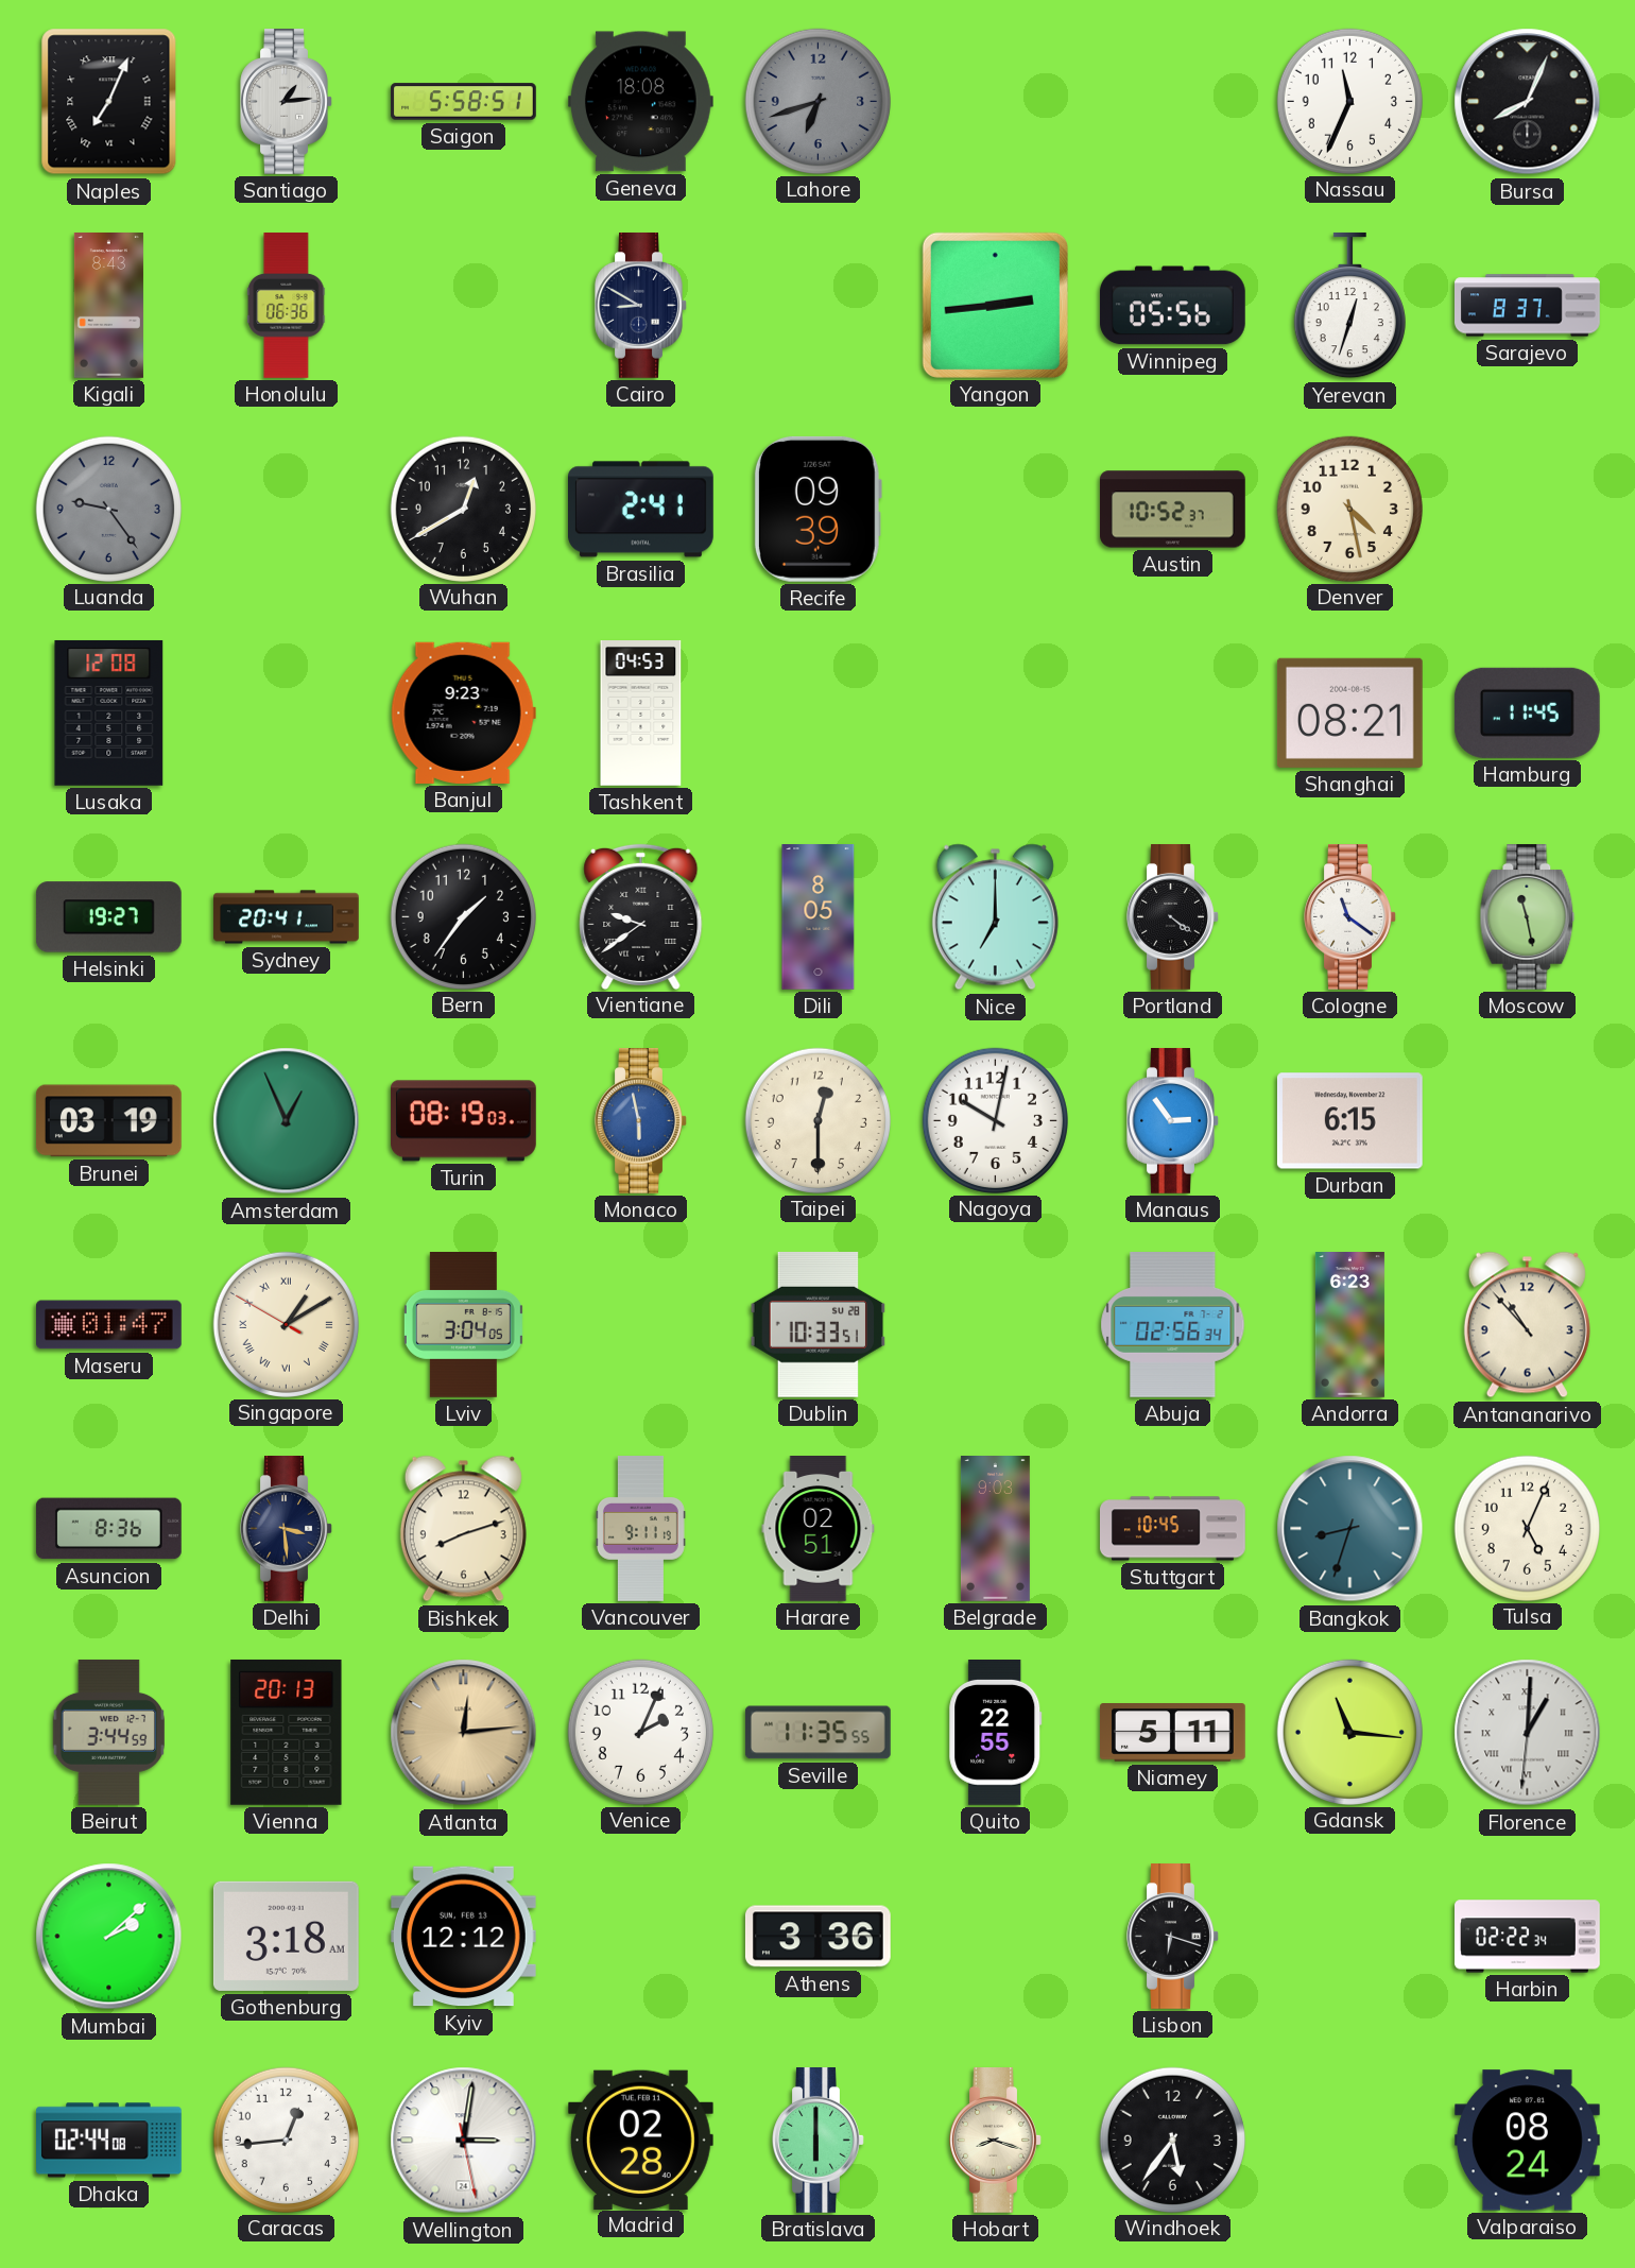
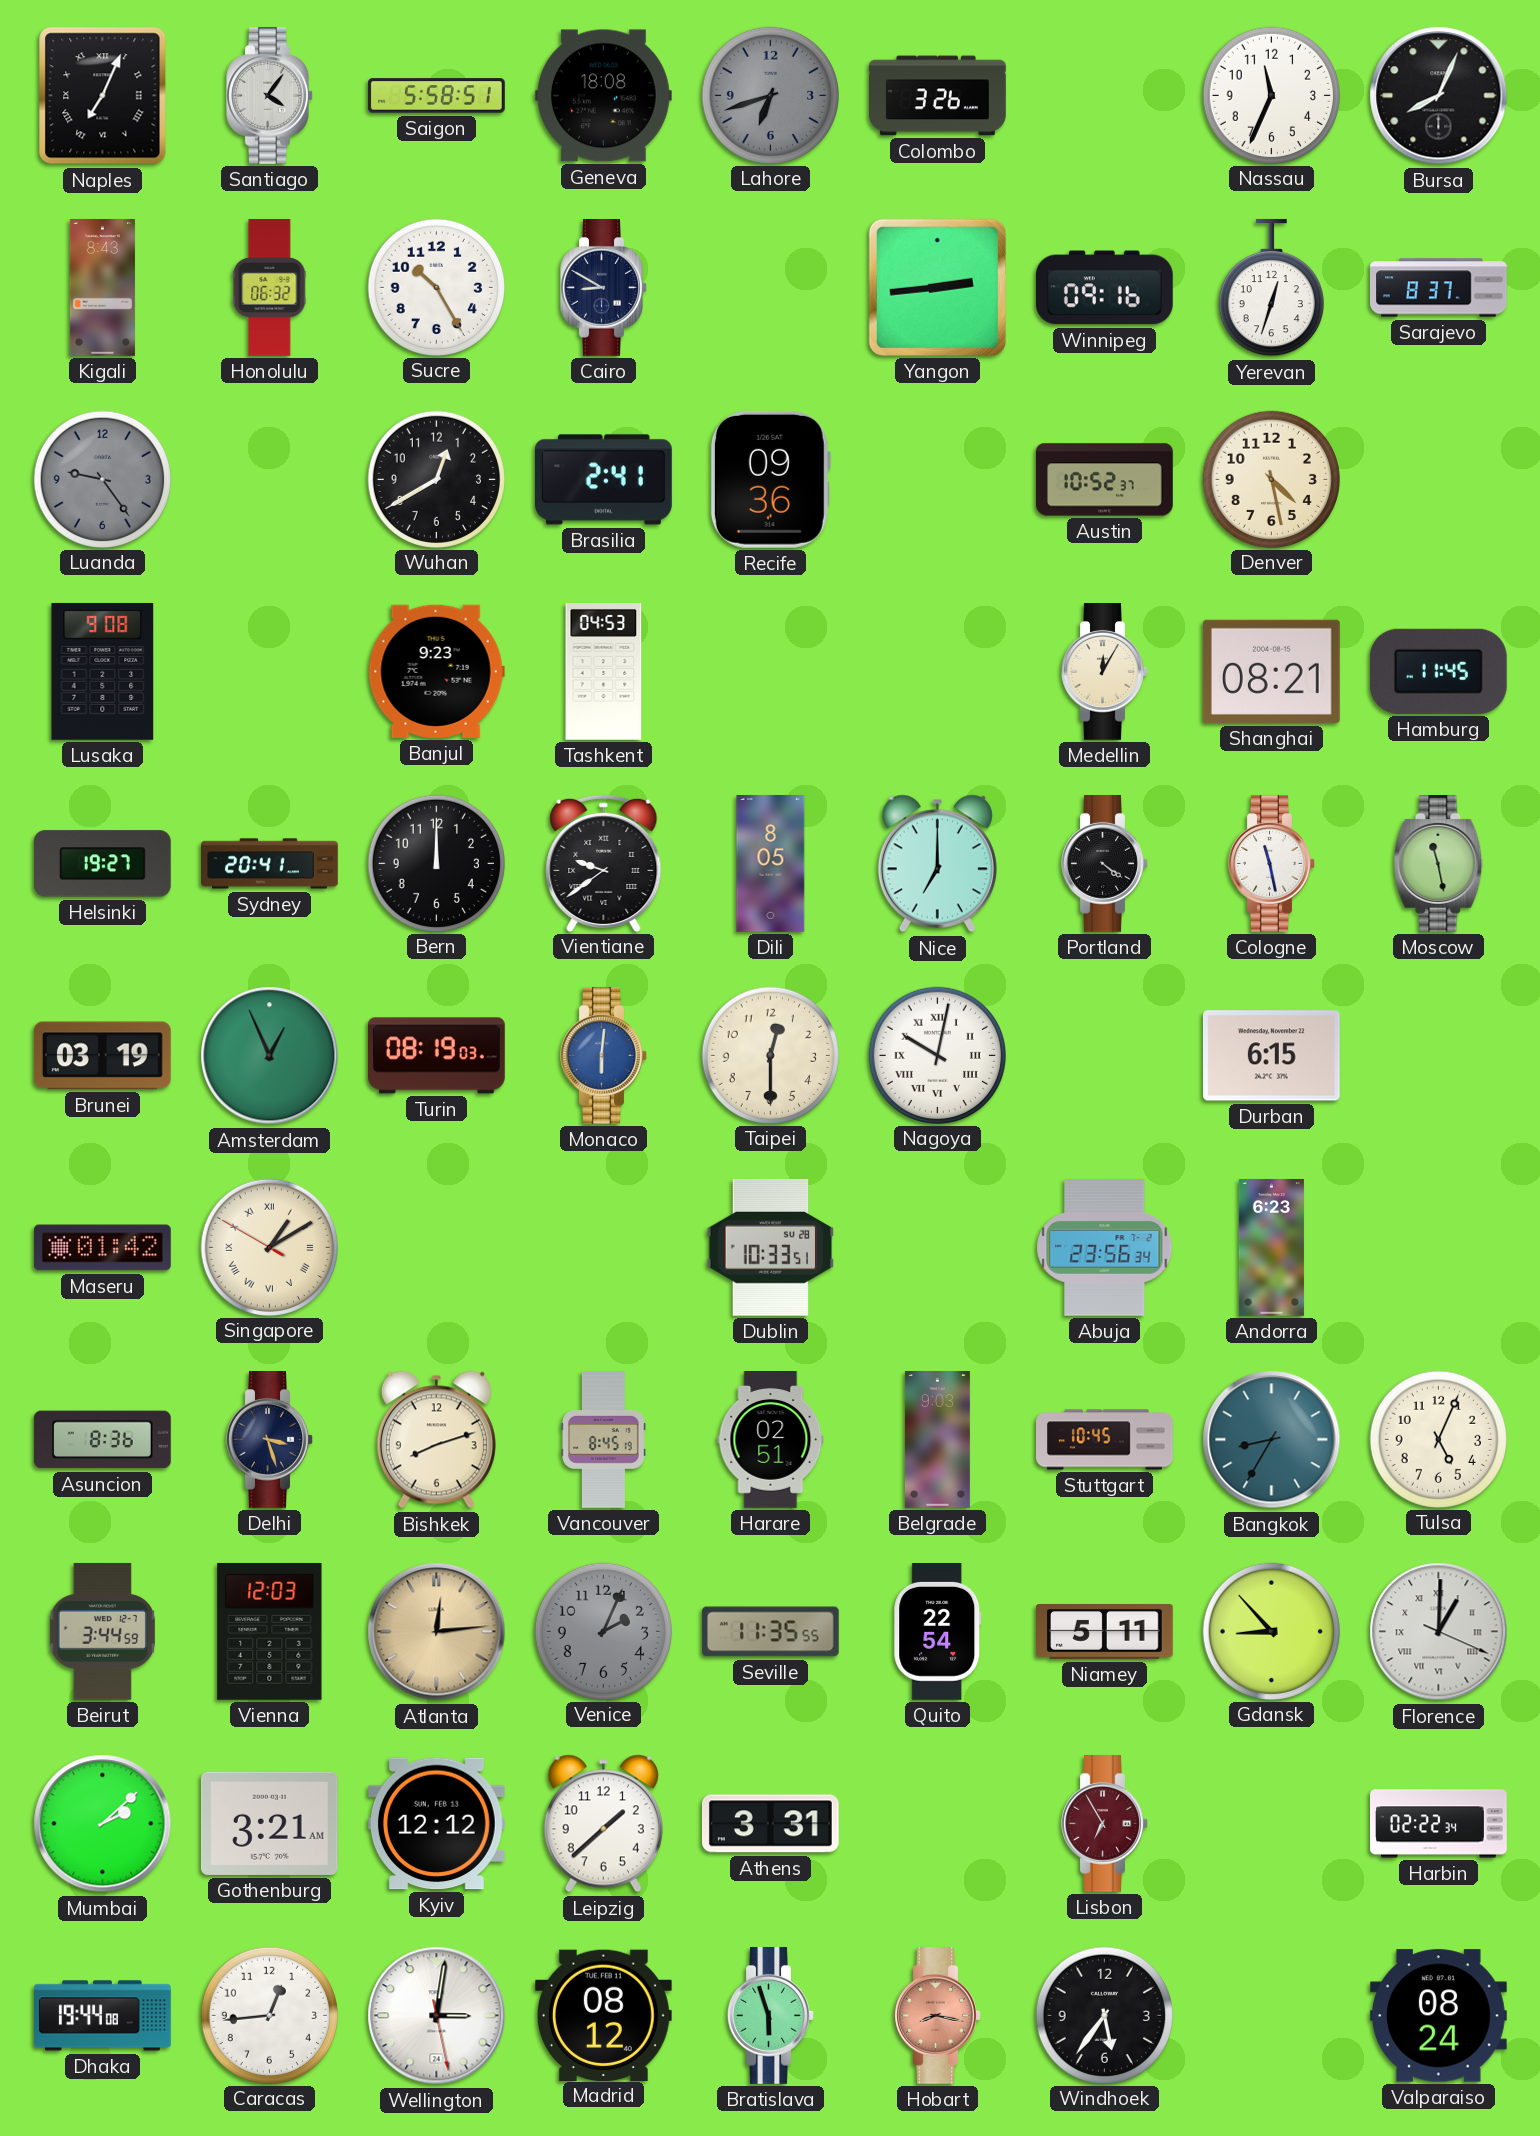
Santiago: 1:14 -> 4:06
Colombo: none -> 3:26
Honolulu: 06:36 -> 06:32
Sucre: none -> 10:25
Winnipeg: 05:56 -> 09:16
Recife: 09:39 -> 09:36
Lusaka: 12:08 -> 9:08
Medellin: none -> 12:05
Bern: 1:36 -> 12:00
Cologne: 11:21 -> 11:28
Monaco: 5:58 -> 6:01
Nagoya numerals: Arabic -> Roman
Manaus: 2:54 -> none
Maseru: 01:47 -> 01:42
Lviv: 3:04 -> none
Abuja: 02:56 -> 23:56
Antananarivo: 10:53 -> none
Delhi: 3:29 -> 3:27
Vancouver: 9:11 -> 8:45
Bangkok: 8:33 -> 8:35
Vienna: 20:13 -> 12:03
Venice dial: white -> grey
Quito: 22:55 -> 22:54
Gdansk: 11:16 -> 8:53
Florence: 1:00:31 -> 1:00:19
Gothenburg: 3:18 -> 3:21
Leipzig: none -> 1:38
Athens: 3:36 -> 3:31
Lisbon: 6:18 -> 6:55
Lisbon dial: black -> burgundy
Dhaka: 02:44 -> 19:44
Madrid: 02:28 -> 08:12
Bratislava: 6:00 -> 5:57
Hobart: 8:18 -> 8:17
Hobart dial: cream -> salmon
